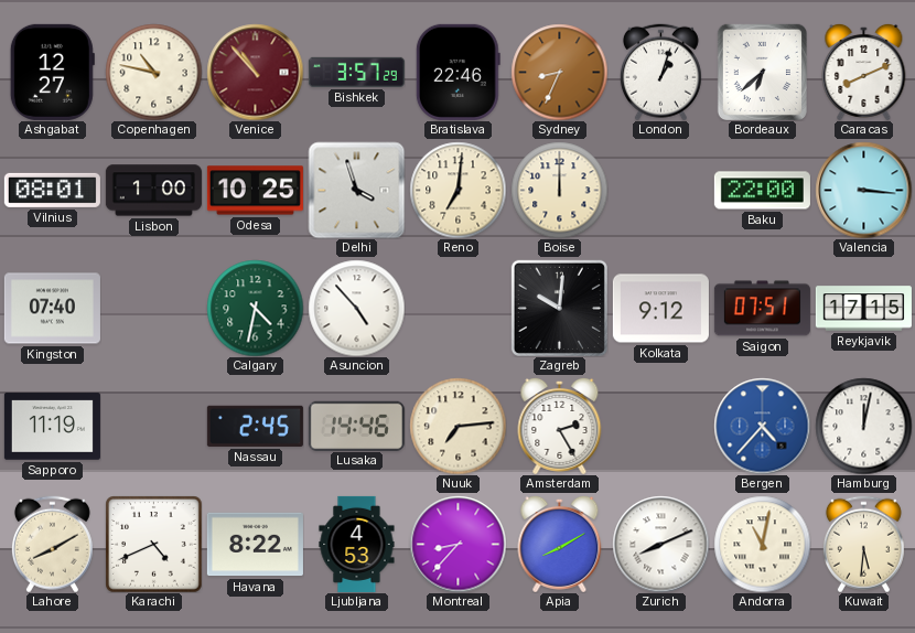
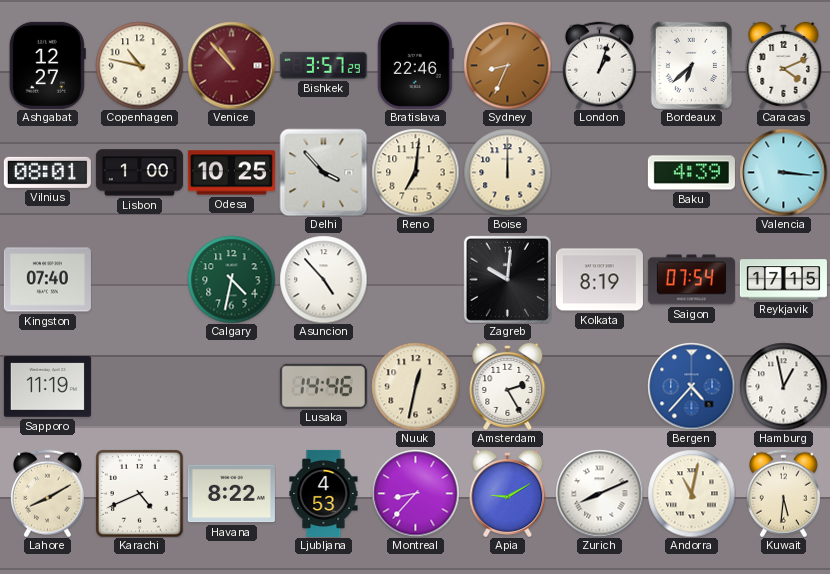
Caracas: 8:11 -> 4:11
Delhi: 3:57 -> 3:53
Baku: 22:00 -> 4:39
Kolkata: 9:12 -> 8:19
Saigon: 07:51 -> 07:54
Nassau: 2:45 -> none
Nuuk: 7:14 -> 12:32
Hamburg: 12:02 -> 12:58
Apia: 8:10 -> 9:10
